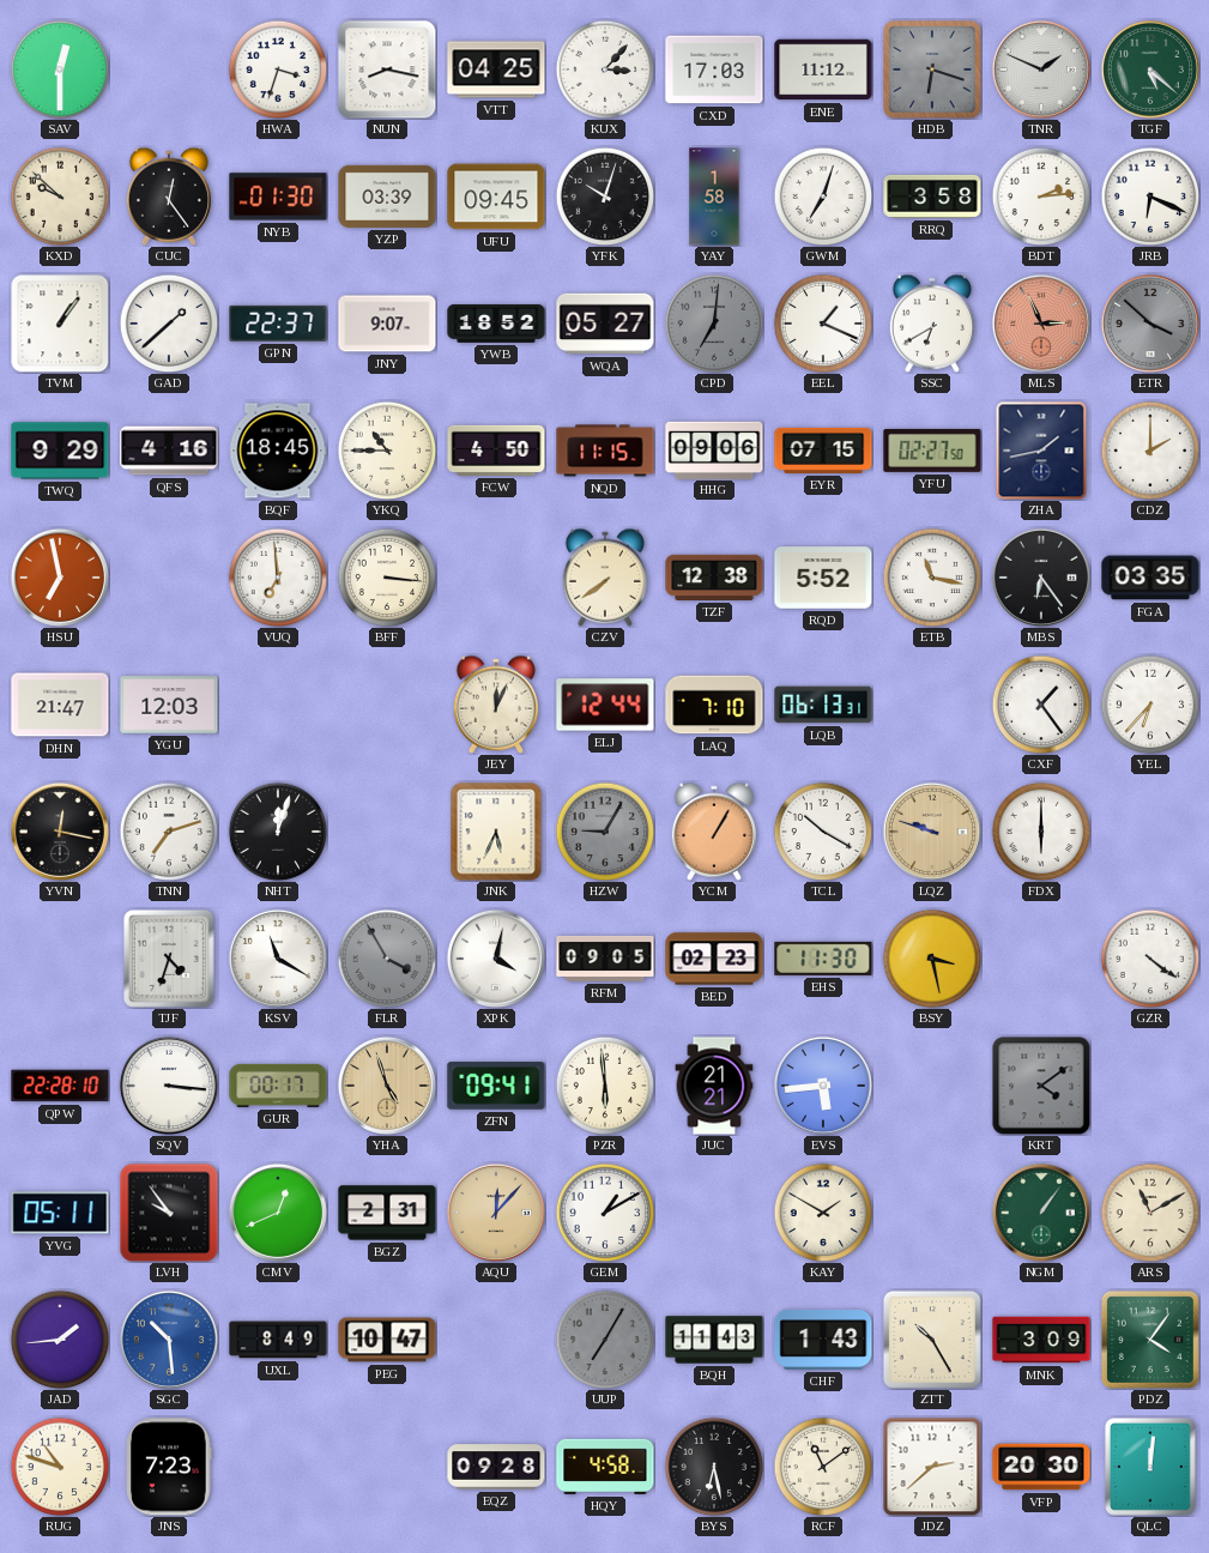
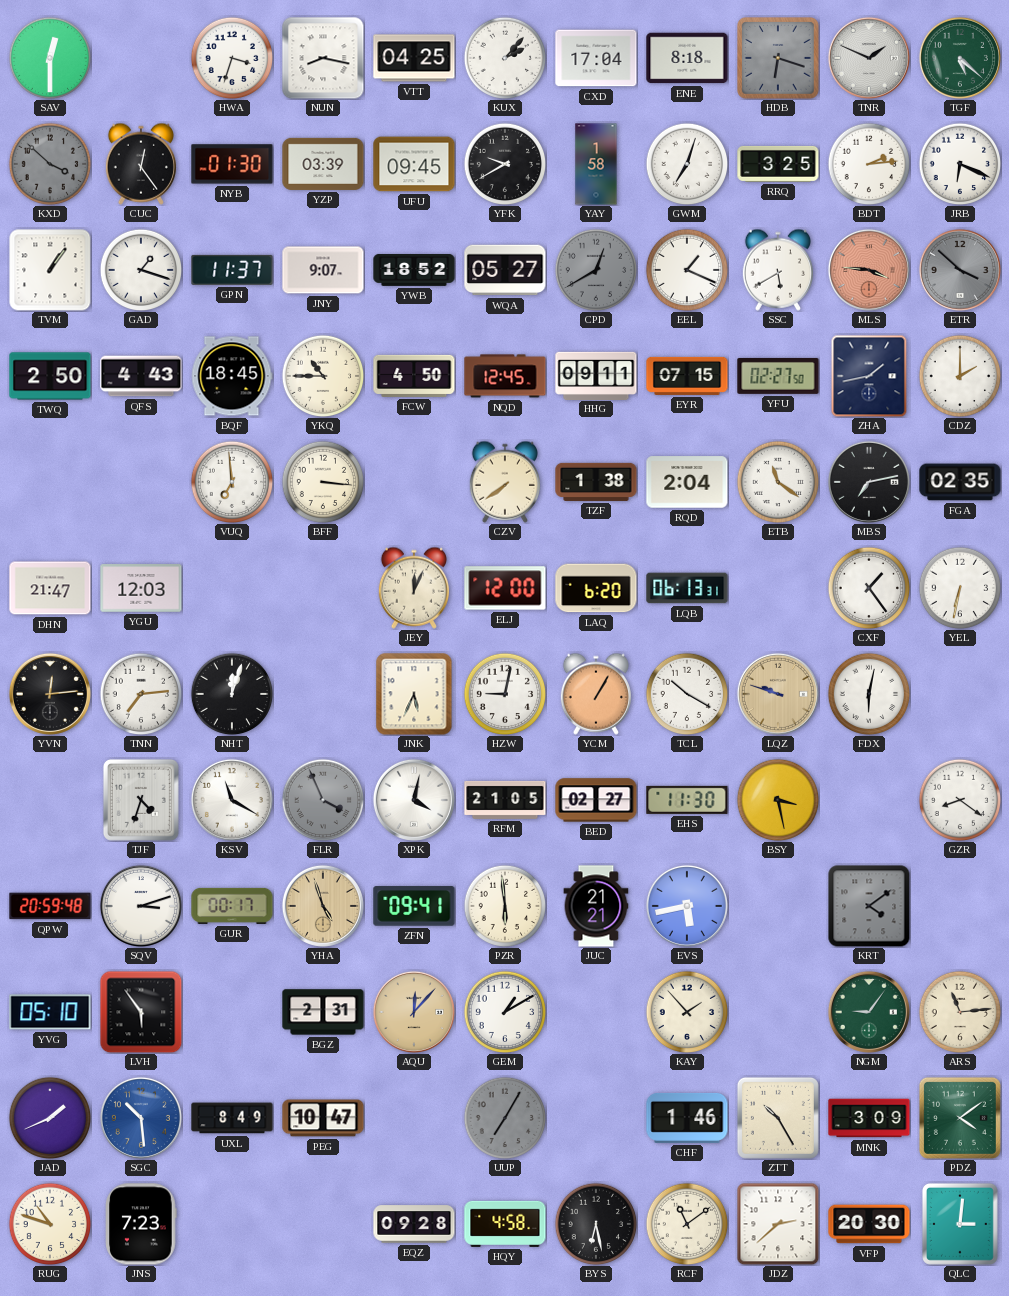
KUX: 3:07 -> 2:07
CXD: 17:03 -> 17:04
ENE: 11:12 -> 8:18
KXD: 9:52 -> 3:52
KXD dial: cream -> grey
YFK: 10:03 -> 9:40
RRQ: 3:58 -> 3:25
GAD: 1:38 -> 1:18
GPN: 22:37 -> 11:37
CPD: 7:01 -> 12:40
SSC: 6:40 -> 5:40
MLS: 2:56 -> 3:46
TWQ: 9:29 -> 2:50
QFS: 4:16 -> 4:43
NQD: 11:15 -> 12:45
HHG: 09:06 -> 09:11
HSU: 6:58 -> none
TZF: 12:38 -> 1:38
RQD: 5:52 -> 2:04
ETB: 11:17 -> 11:21
MBS: 6:24 -> 7:13
FGA: 03:35 -> 02:35
ELJ: 12:44 -> 12:00
LAQ: 7:10 -> 6:20
YEL: 6:37 -> 6:32
YVN: 12:17 -> 12:14
TNN: 7:12 -> 7:14
HZW: 9:05 -> 9:02
HZW dial: grey -> white
FDX: 6:00 -> 6:02
FLR: 3:55 -> 3:56
RFM: 09:05 -> 21:05
BED: 02:23 -> 02:27
GZR: 4:21 -> 8:21
QPW: 22:28 -> 20:59
SQV: 3:16 -> 3:12
EVS: 5:44 -> 5:43
YVG: 05:11 -> 05:10
LVH: 9:54 -> 5:54
CMV: 12:41 -> none
KAY: 1:50 -> 1:53
NGM: 1:06 -> 9:06
ARS: 11:10 -> 11:14
JAD: 1:44 -> 1:41
BQH: 11:43 -> none
CHF: 1:43 -> 1:46
PDZ: 4:06 -> 4:09
QLC: 12:01 -> 3:01
